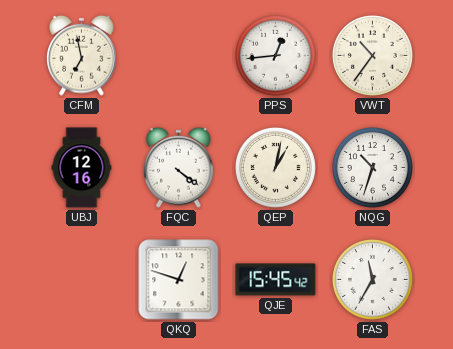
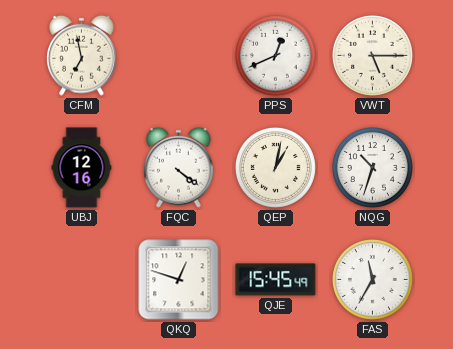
PPS: 12:44 -> 12:41
VWT: 10:36 -> 5:15
QJE: 15:45:42 -> 15:45:49
